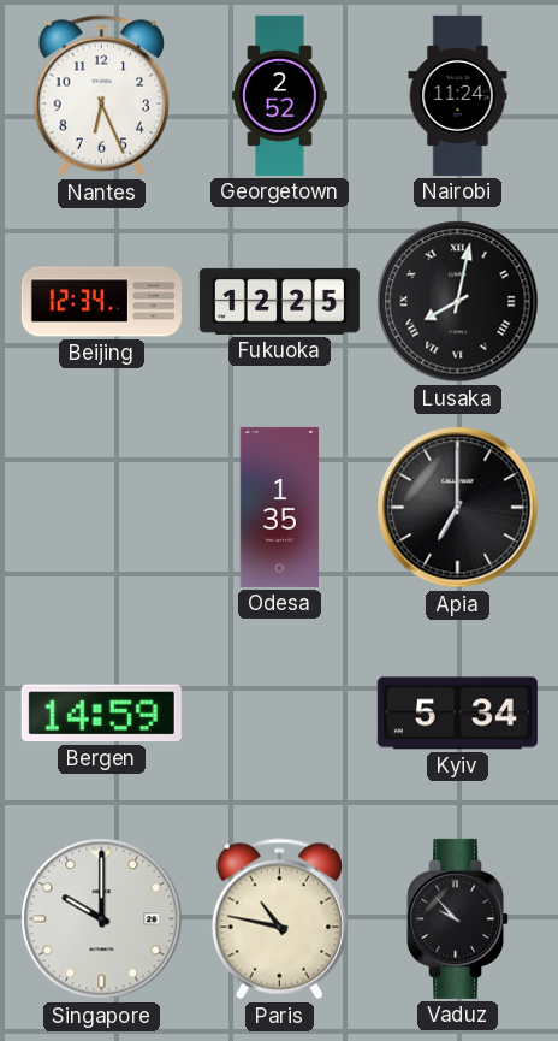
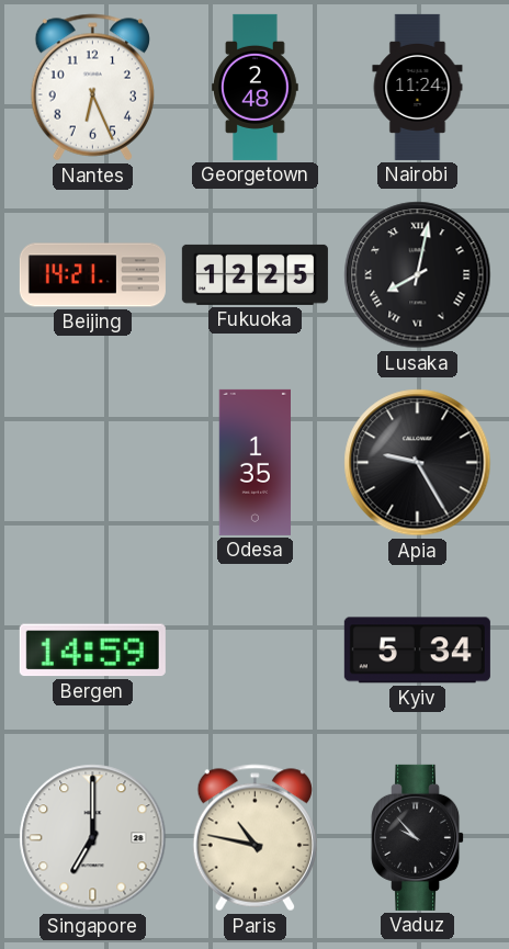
Georgetown: 2:52 -> 2:48
Beijing: 12:34 -> 14:21
Apia: 7:00 -> 9:25
Singapore: 10:00 -> 7:00
